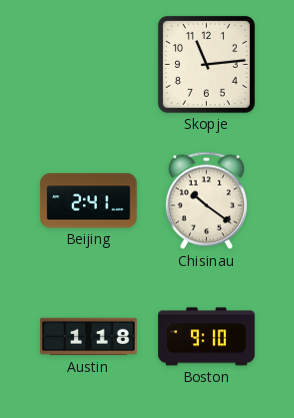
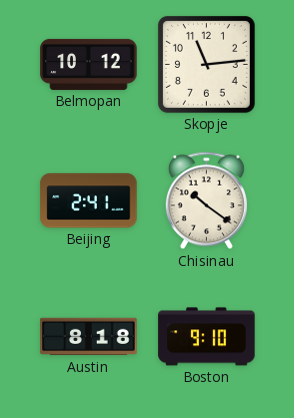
Belmopan: none -> 10:12
Austin: 1:18 -> 8:18
